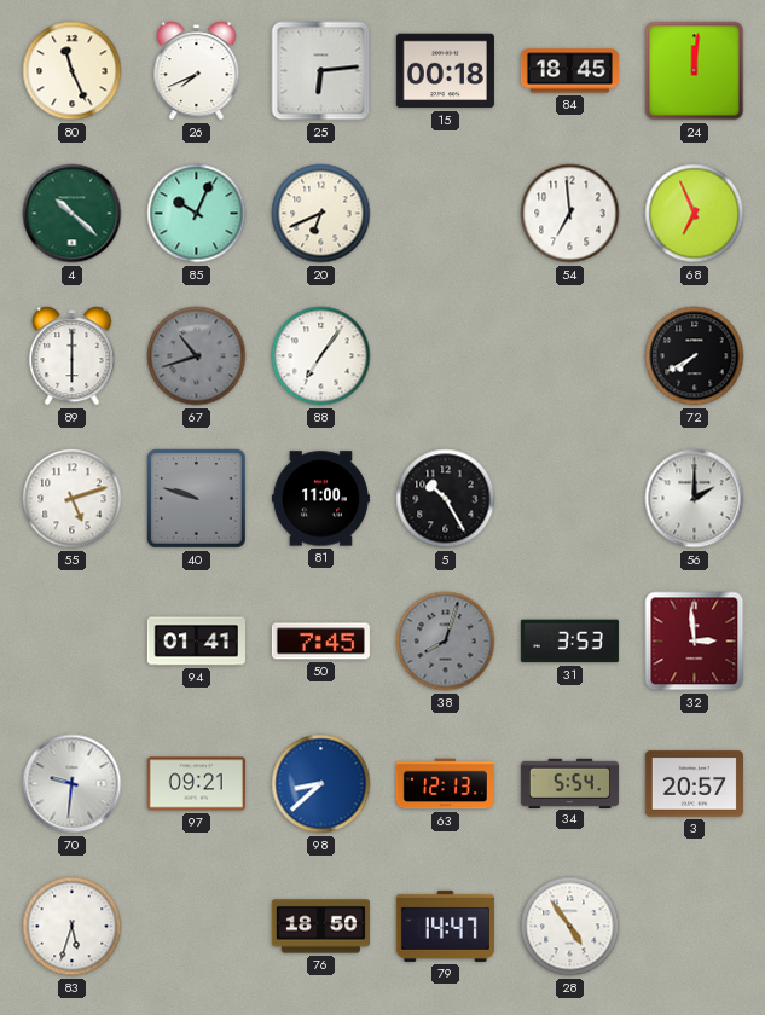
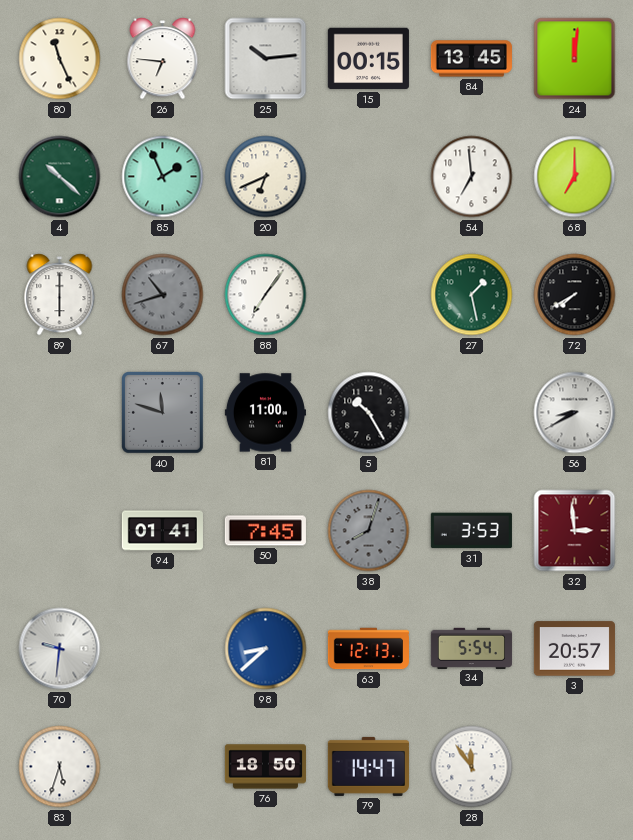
26: 7:41 -> 6:46
25: 6:14 -> 10:14
15: 00:18 -> 00:15
84: 18:45 -> 13:45
85: 10:04 -> 1:56
68: 6:56 -> 7:00
27: none -> 1:28
55: 5:12 -> none
40: 9:48 -> 11:48
56: 2:00 -> 8:40
97: 09:21 -> none
28: 4:54 -> 11:54
